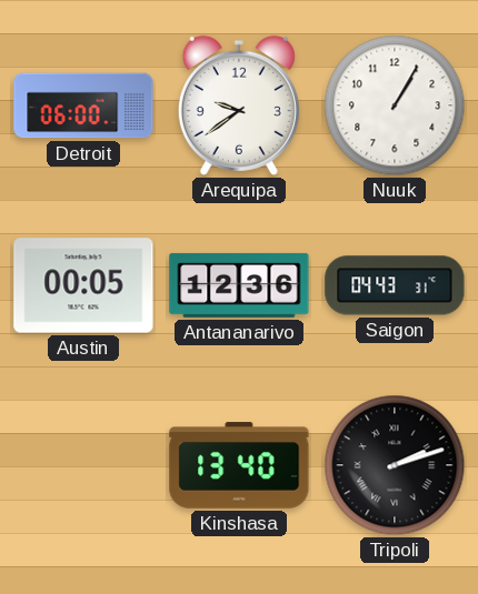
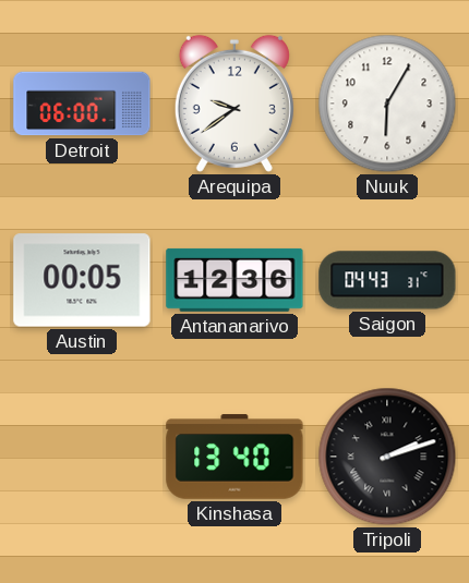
Nuuk: 1:05 -> 6:05
